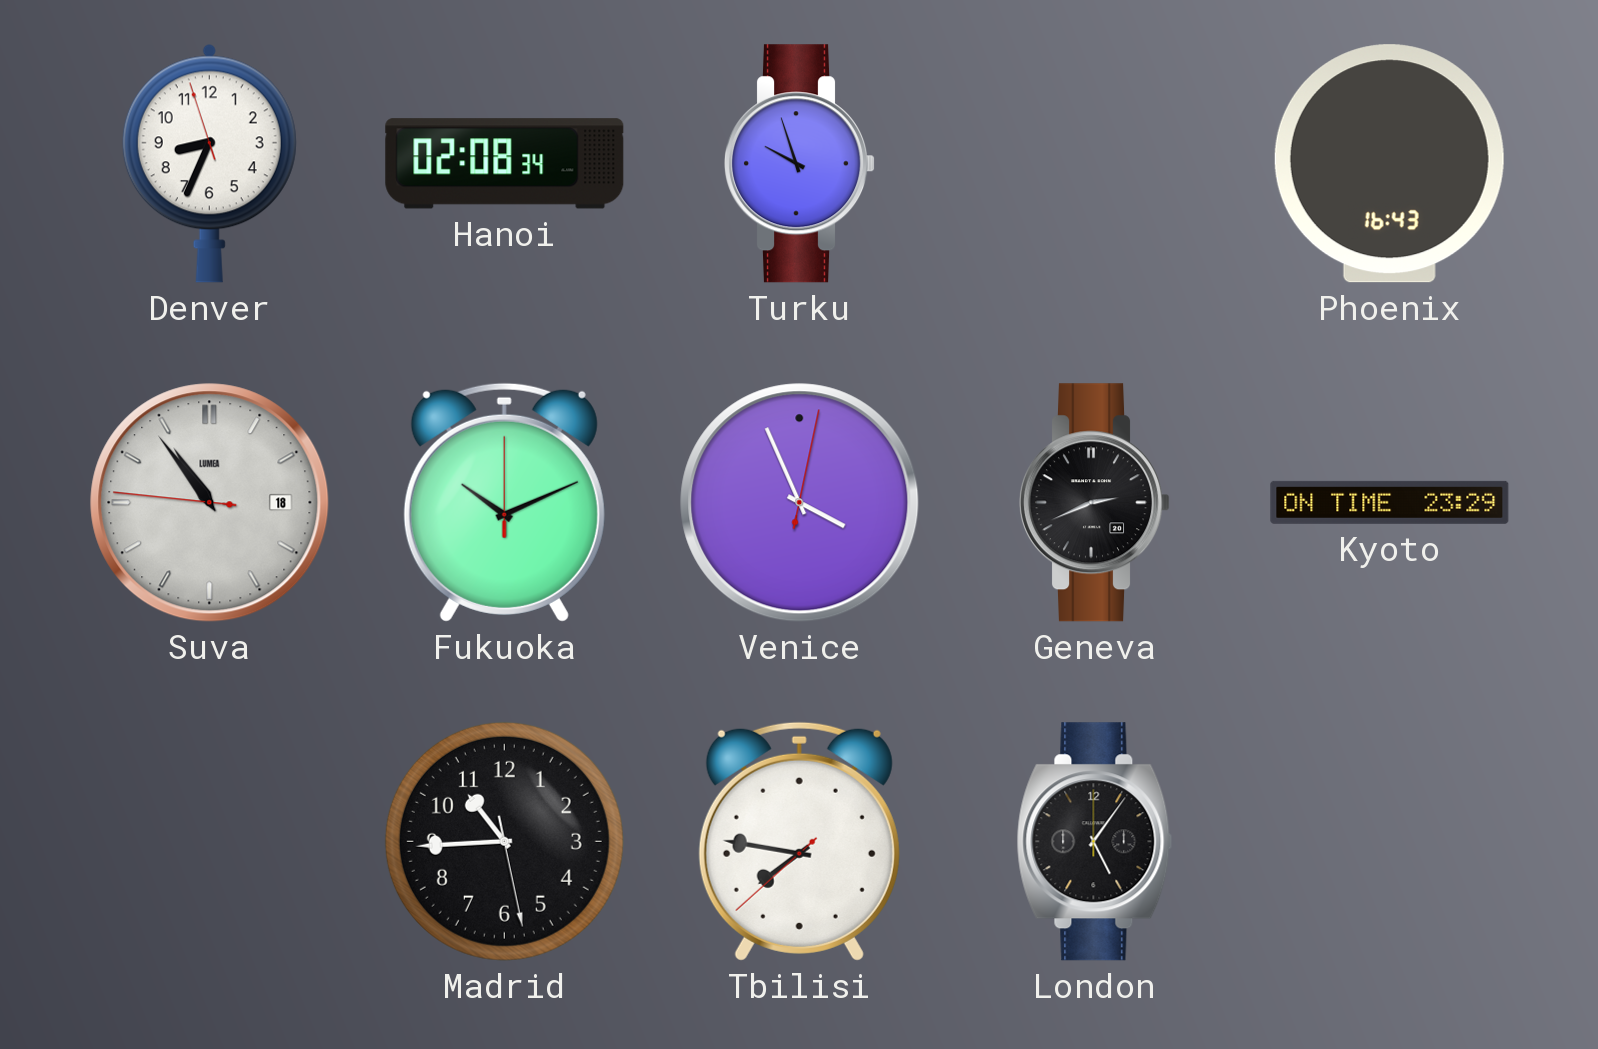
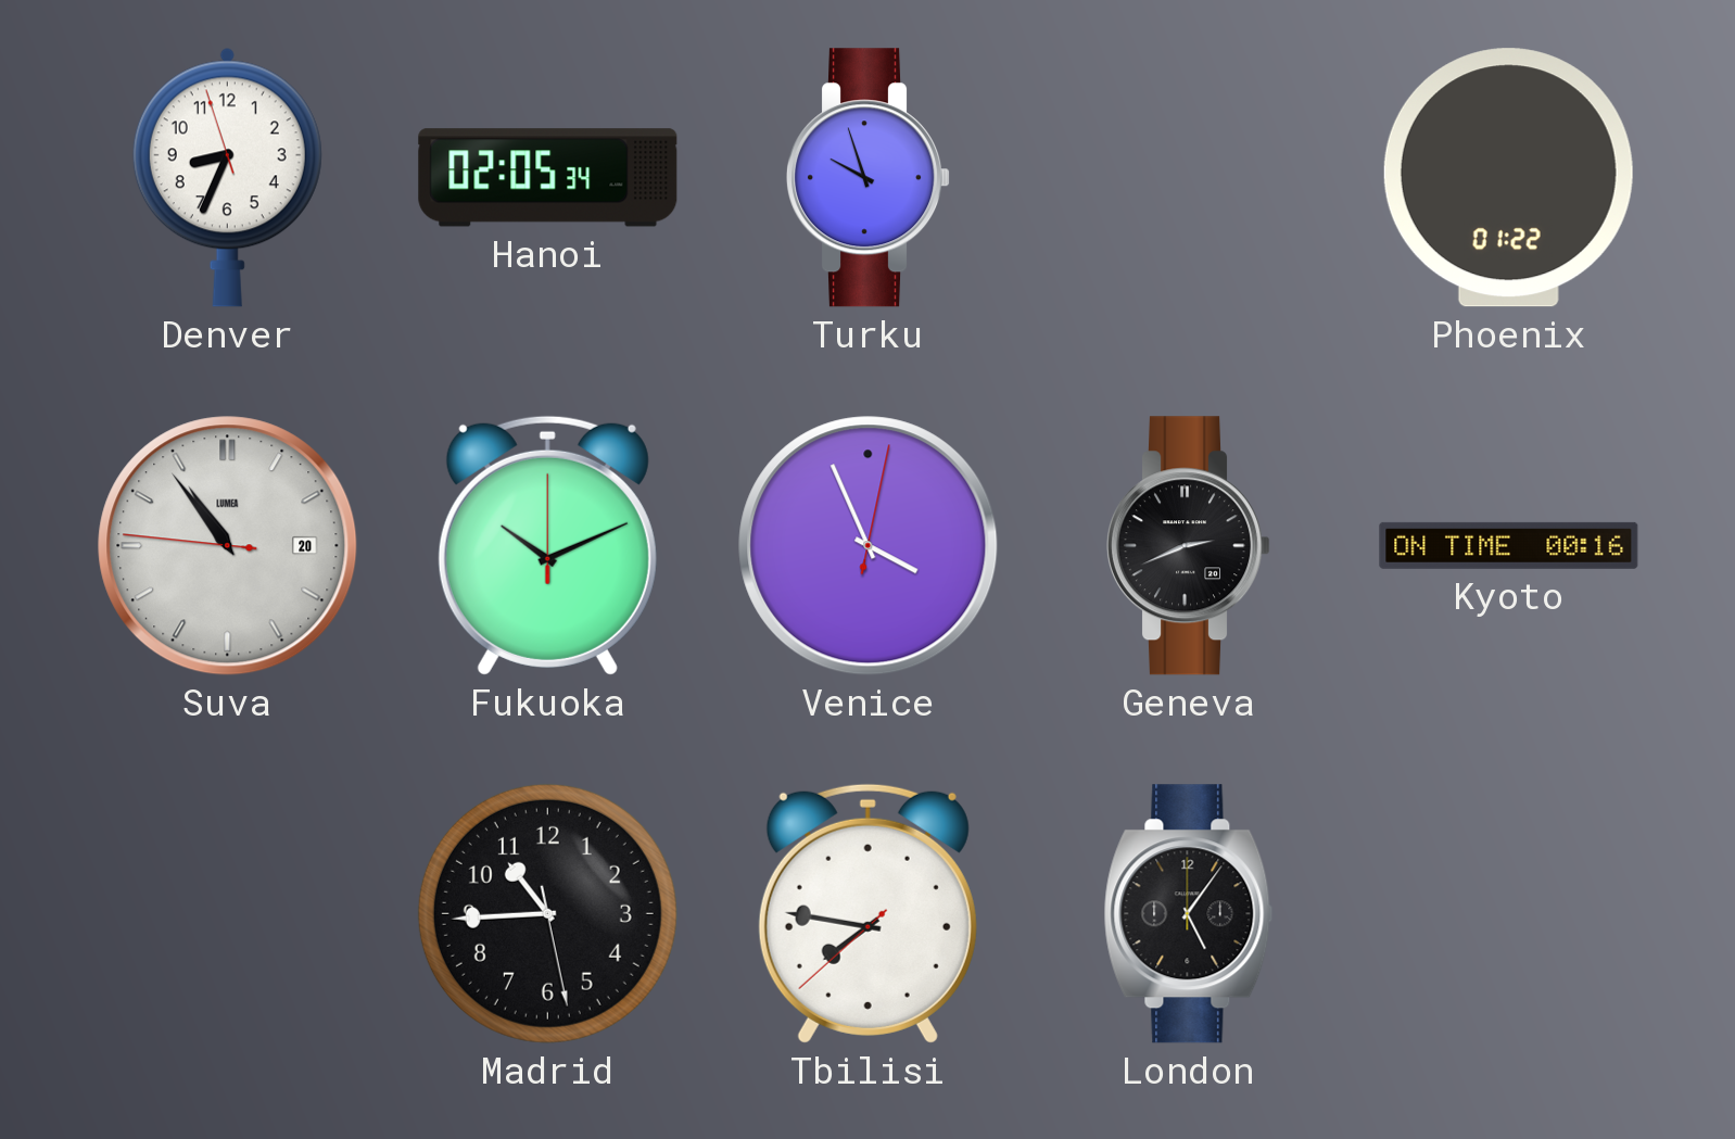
Hanoi: 02:08 -> 02:05
Phoenix: 16:43 -> 01:22
Suva date: 18 -> 20
Kyoto: 23:29 -> 00:16
